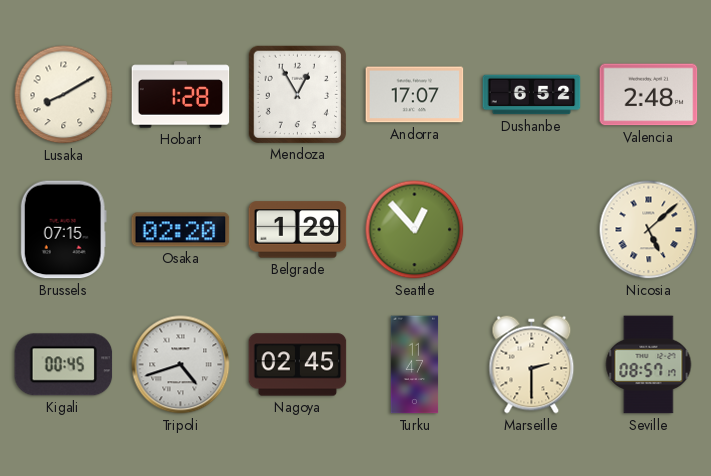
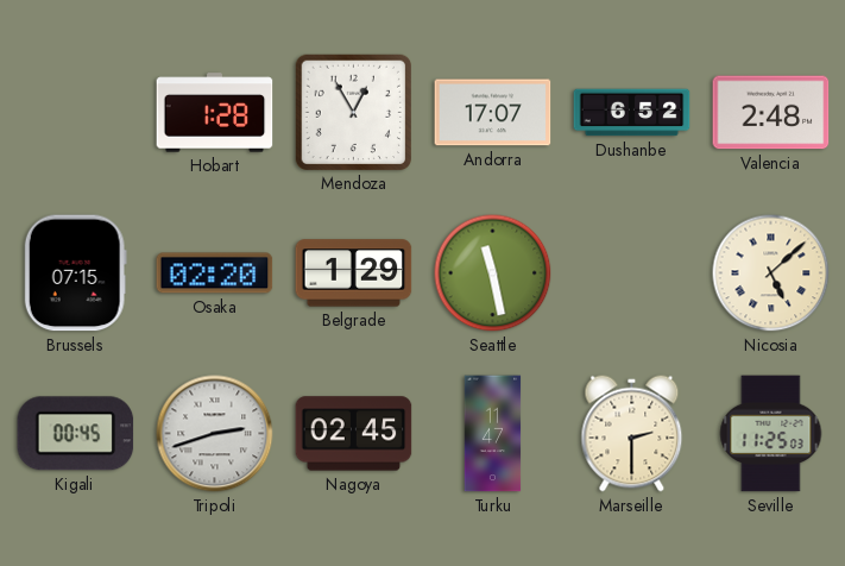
Lusaka: 8:10 -> none
Seattle: 12:53 -> 11:28
Tripoli: 4:42 -> 2:42
Seville: 08:57 -> 11:25
